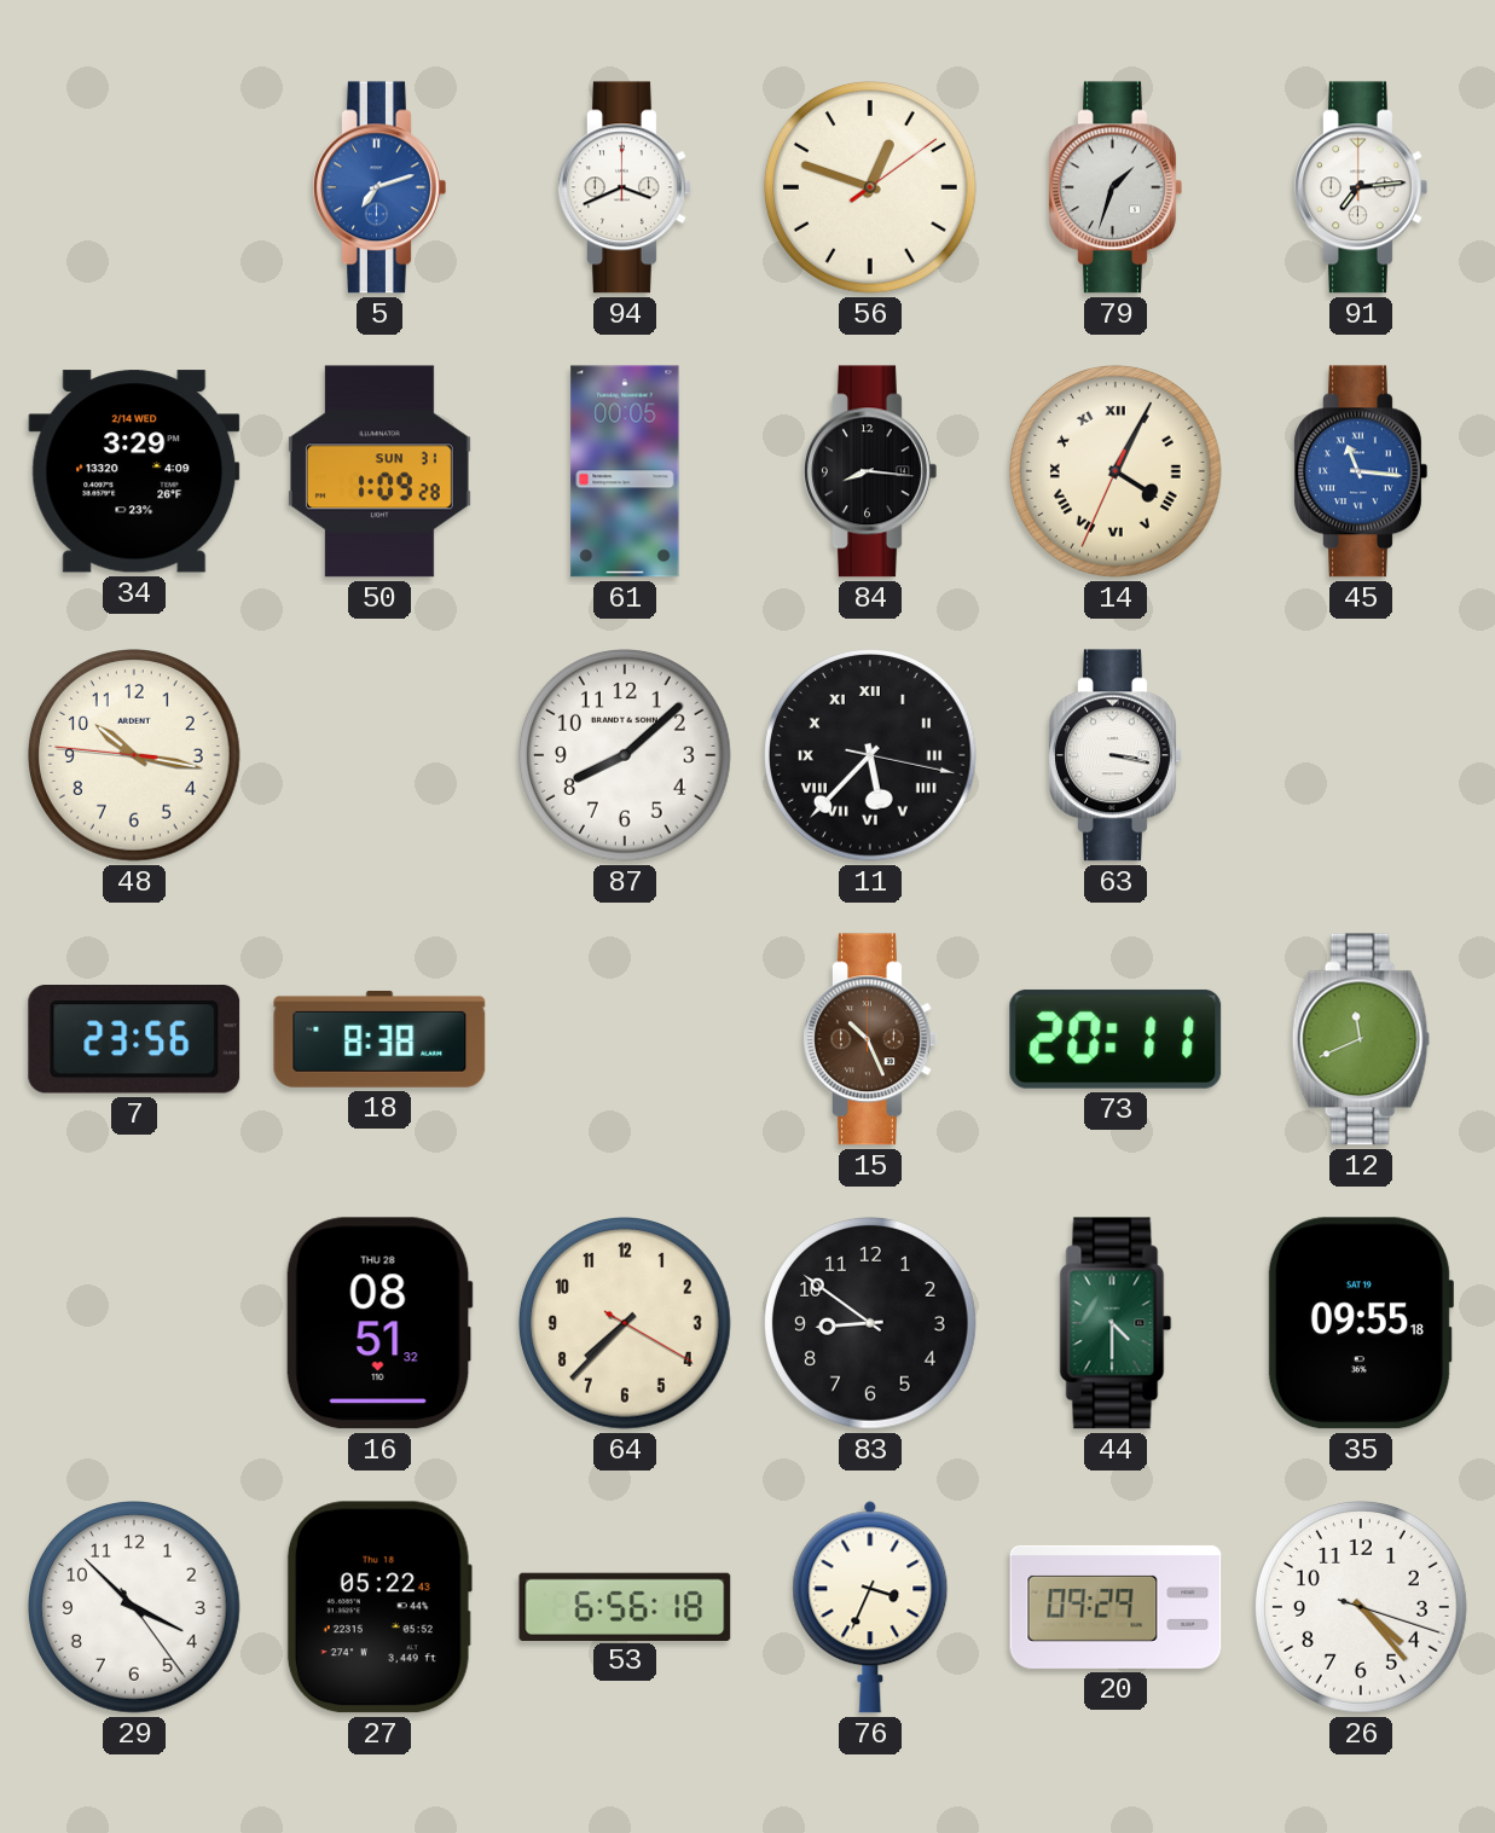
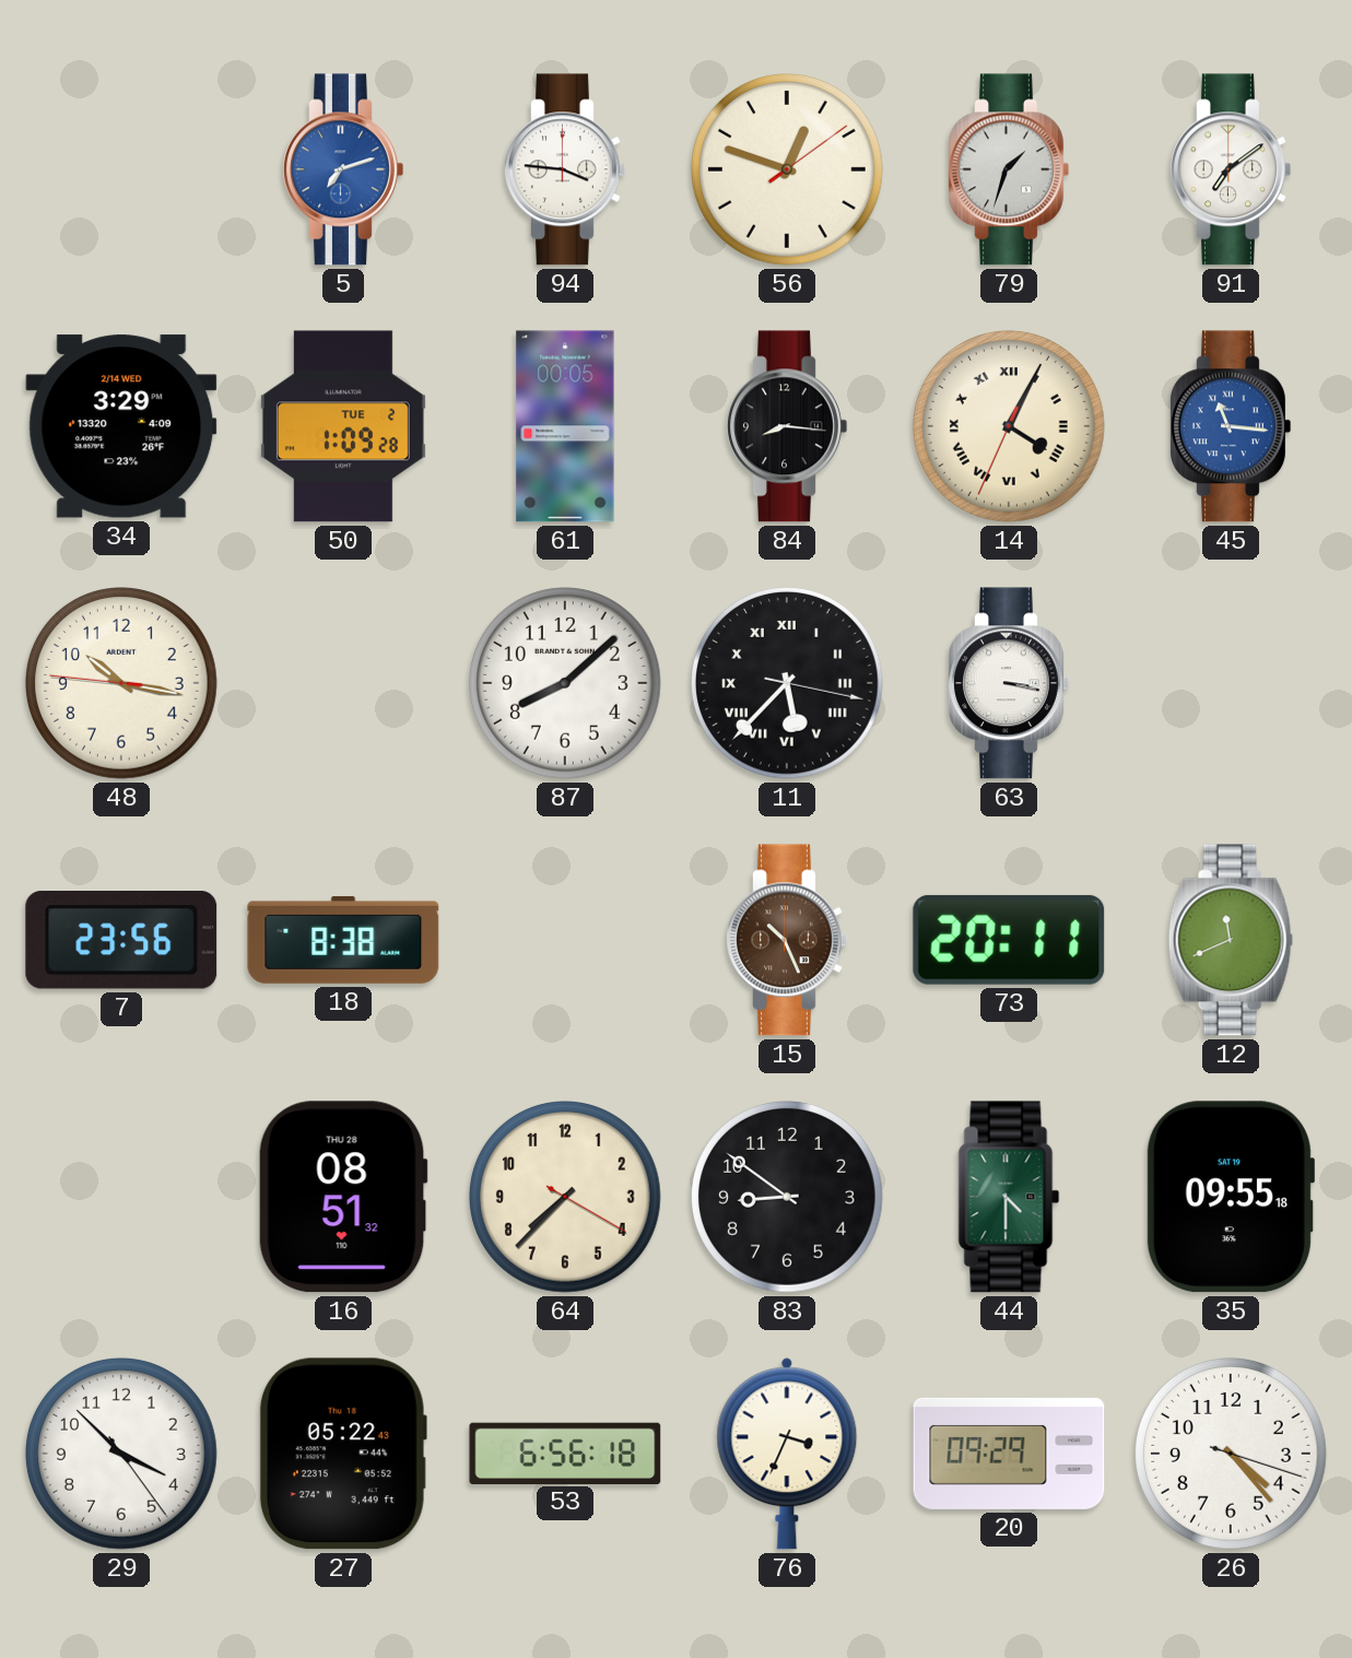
94: 3:41 -> 3:46
91: 7:14 -> 7:09
50 date: SUN 31 -> TUE 2
